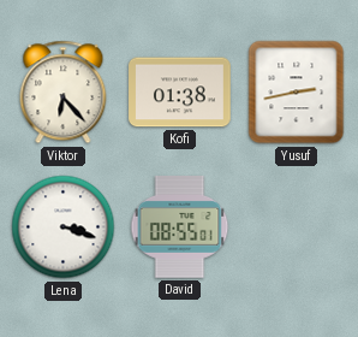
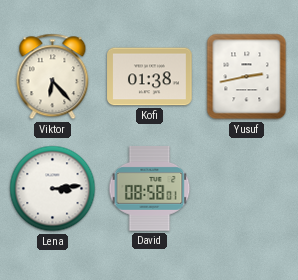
Lena: 3:18 -> 3:14
David: 08:55 -> 08:58
